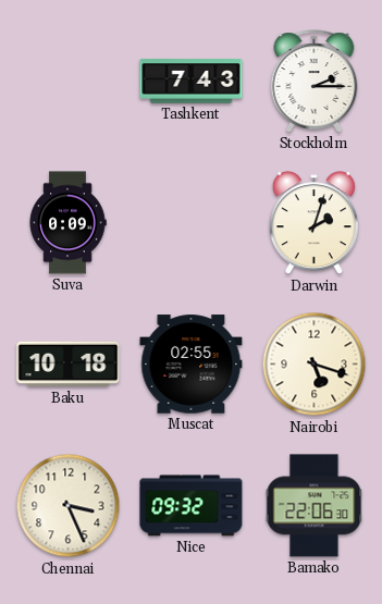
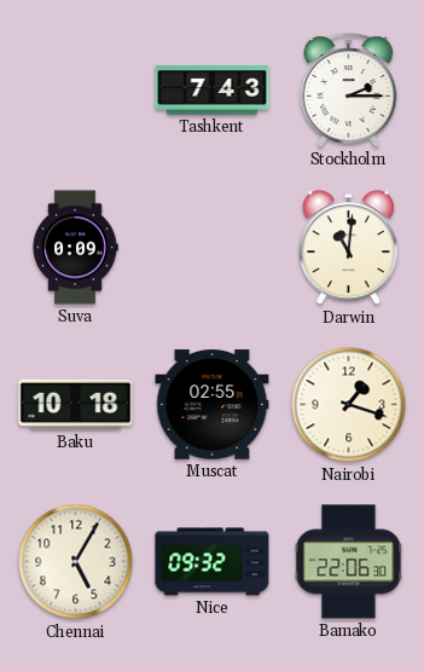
Darwin: 2:03 -> 11:01
Nairobi: 5:18 -> 1:18
Chennai: 3:26 -> 5:05
